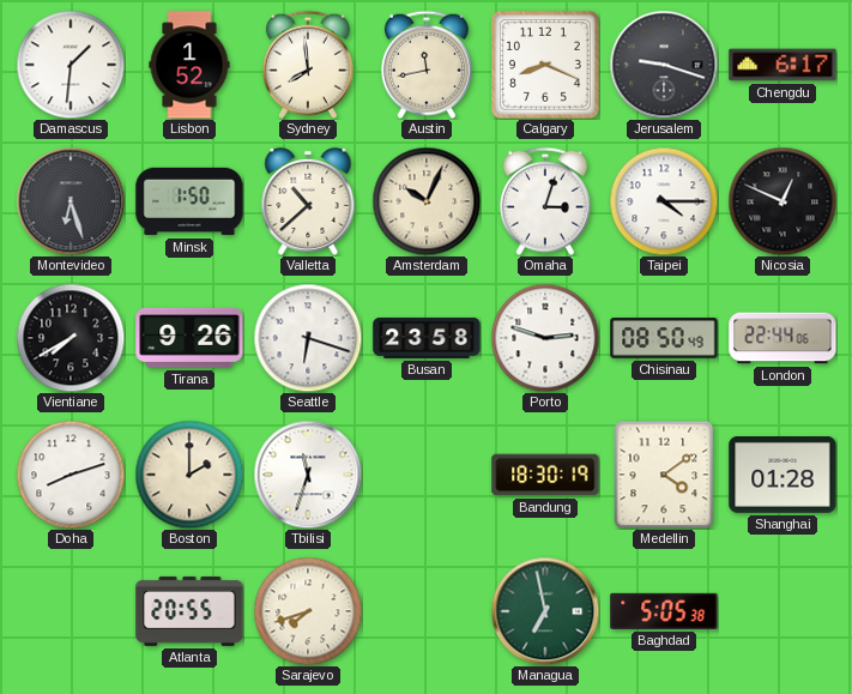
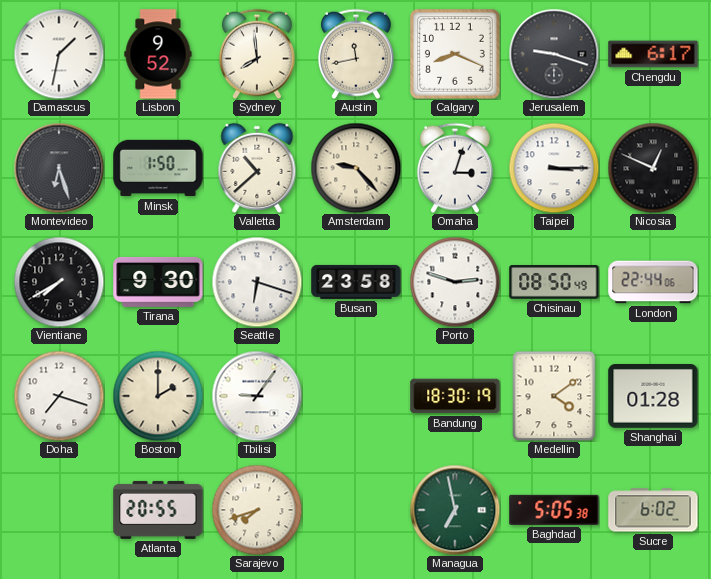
Damascus: 1:31 -> 1:32
Lisbon: 1:52 -> 9:52
Amsterdam: 10:04 -> 9:23
Taipei: 4:15 -> 3:15
Tirana: 9:26 -> 9:30
Doha: 8:12 -> 7:18
Tbilisi: 11:33 -> 9:06
Sucre: none -> 6:02
